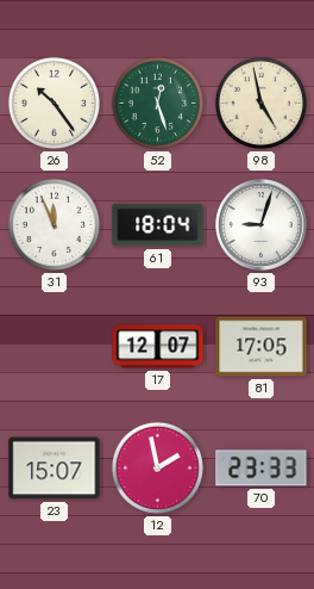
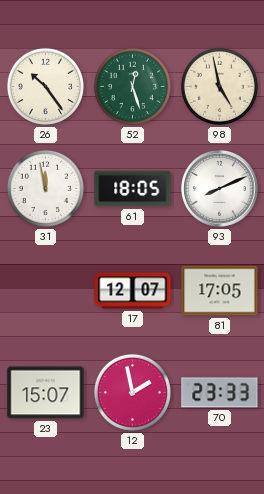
31: 11:56 -> 11:58
61: 18:04 -> 18:05
93: 9:03 -> 8:11
